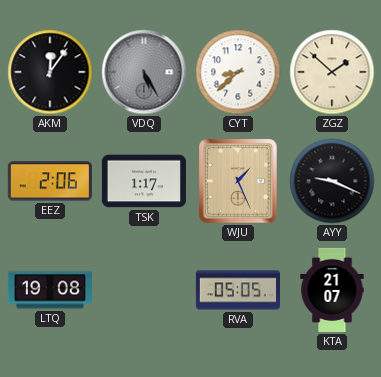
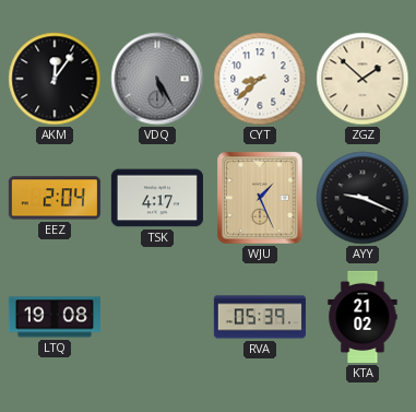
EEZ: 2:06 -> 2:04
TSK: 1:17 -> 4:17
RVA: 05:05 -> 05:39
KTA: 21:07 -> 21:02
